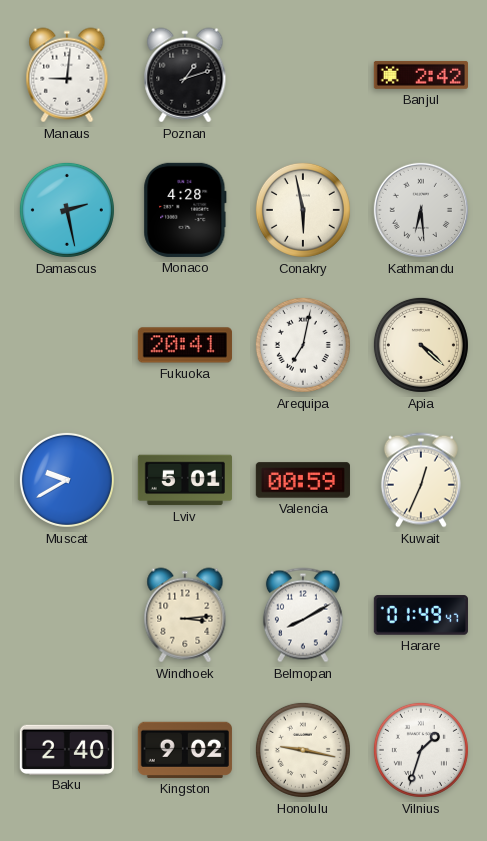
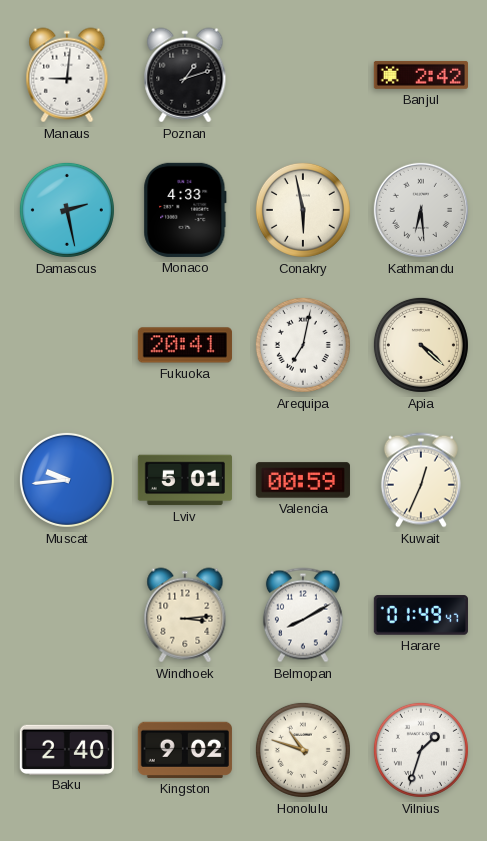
Monaco: 4:28 -> 4:33
Muscat: 9:40 -> 9:44
Honolulu: 9:17 -> 10:48
